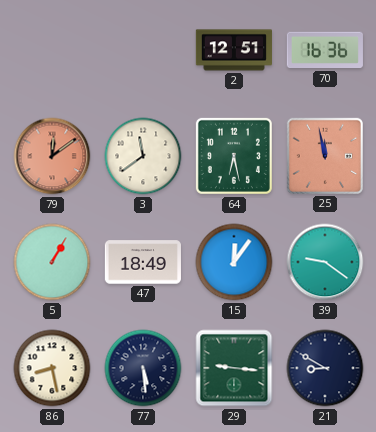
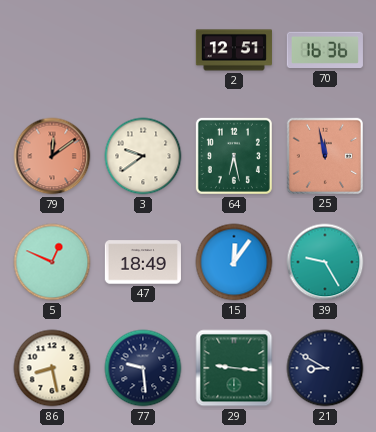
3: 11:39 -> 9:39
5: 1:05 -> 12:49
39: 9:21 -> 9:25
77: 5:29 -> 9:29
